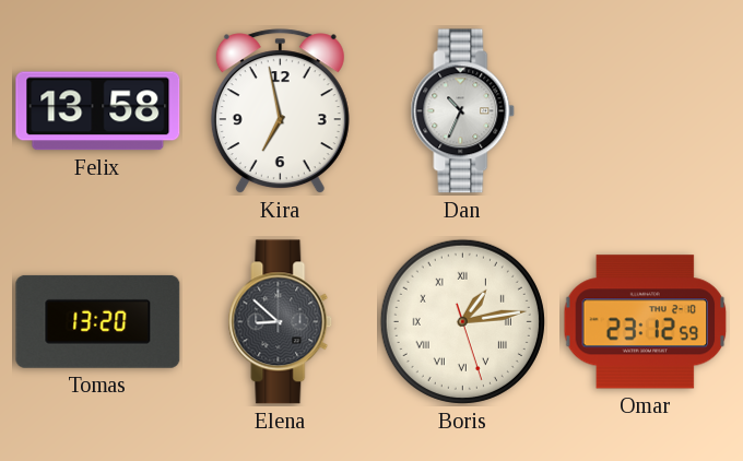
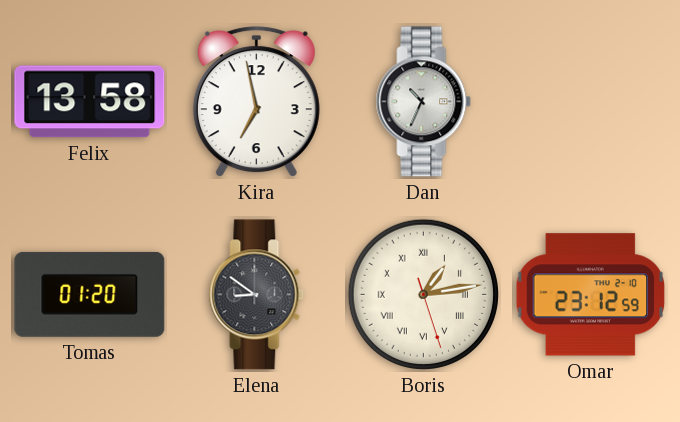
Tomas: 13:20 -> 01:20
Elena: 8:52 -> 8:51
